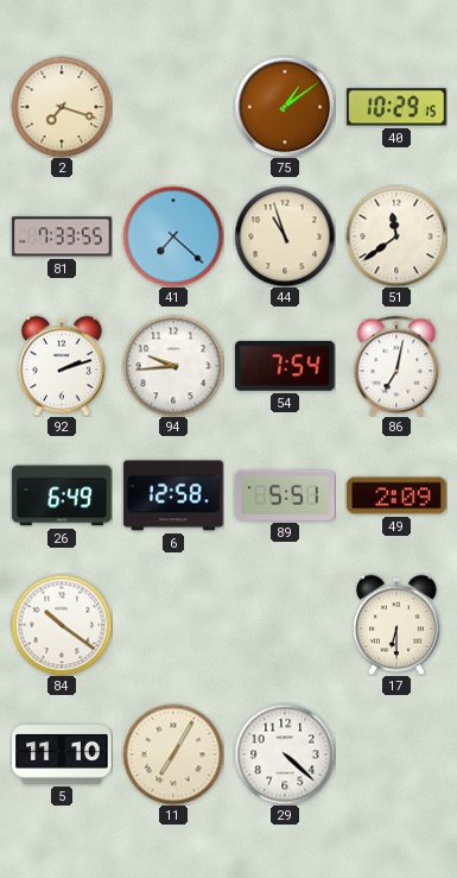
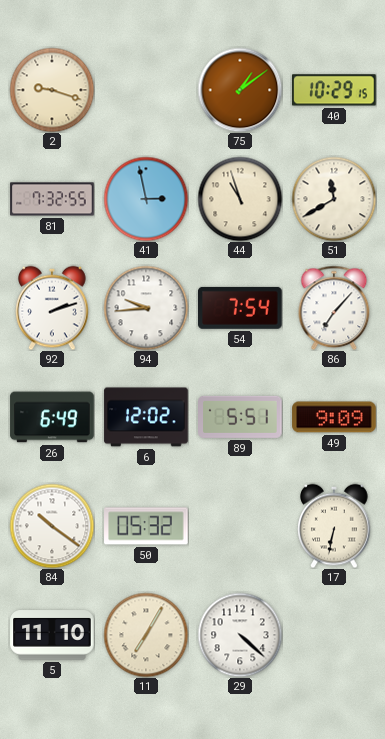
2: 7:18 -> 9:18
81: 7:33 -> 7:32
41: 7:22 -> 2:58
51: 11:39 -> 11:40
86: 7:02 -> 7:07
6: 12:58 -> 12:02
49: 2:09 -> 9:09
50: none -> 05:32
17: 6:30 -> 6:32
